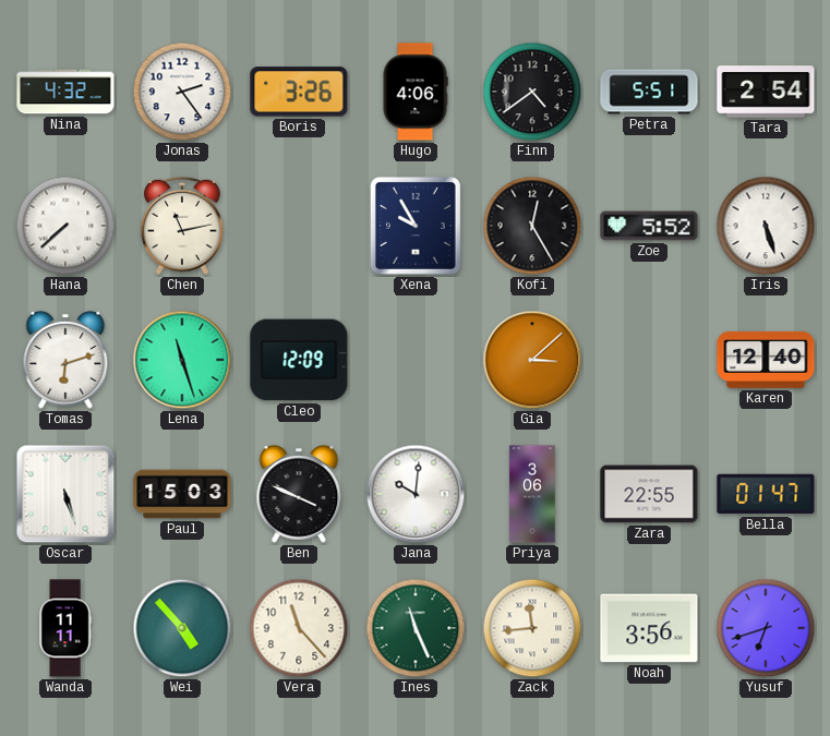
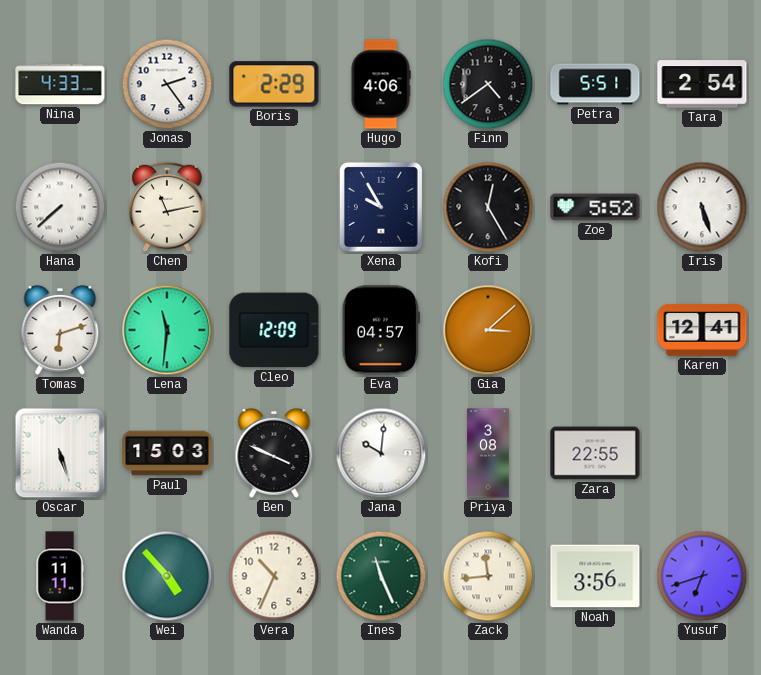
Nina: 4:32 -> 4:33
Boris: 3:26 -> 2:29
Lena: 11:27 -> 11:31
Eva: none -> 04:57
Karen: 12:40 -> 12:41
Priya: 3:06 -> 3:08
Bella: 01:47 -> none
Vera: 11:23 -> 10:34
